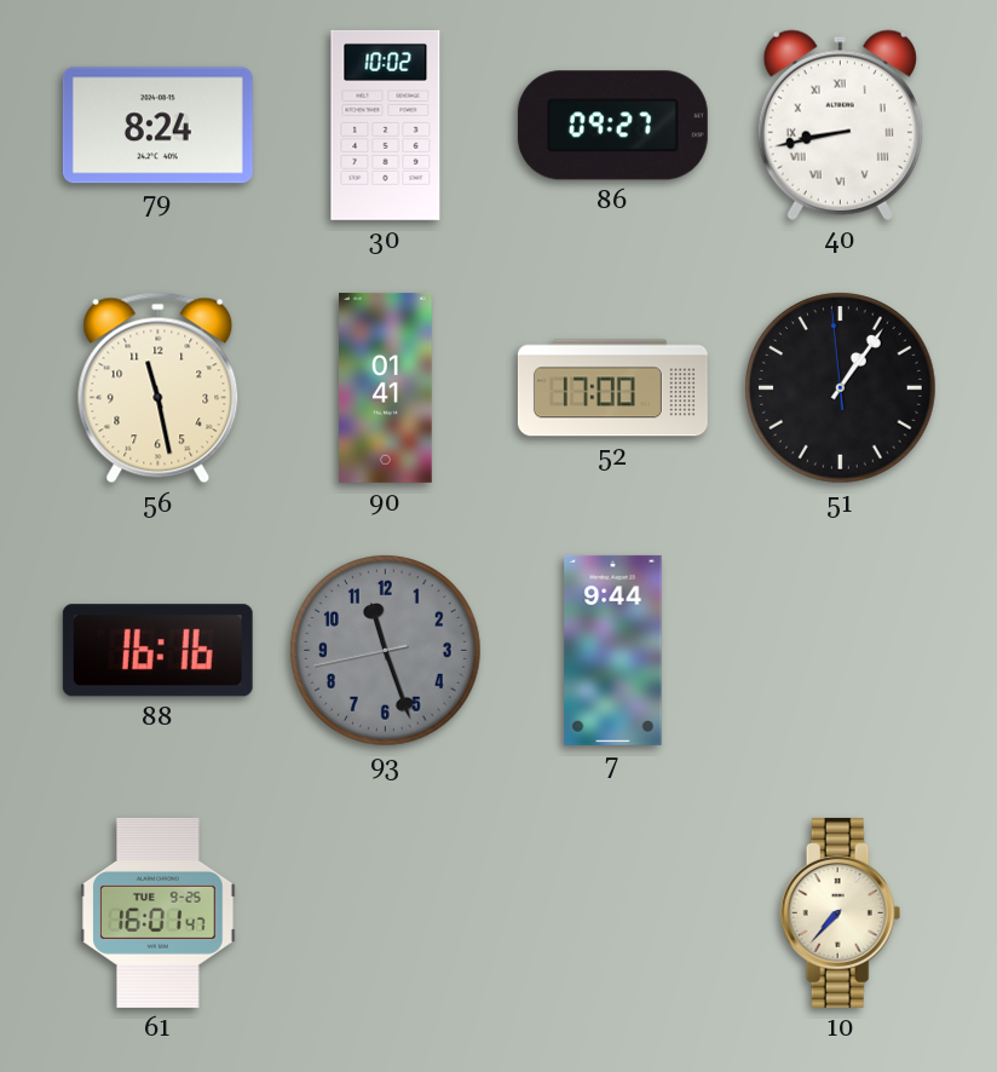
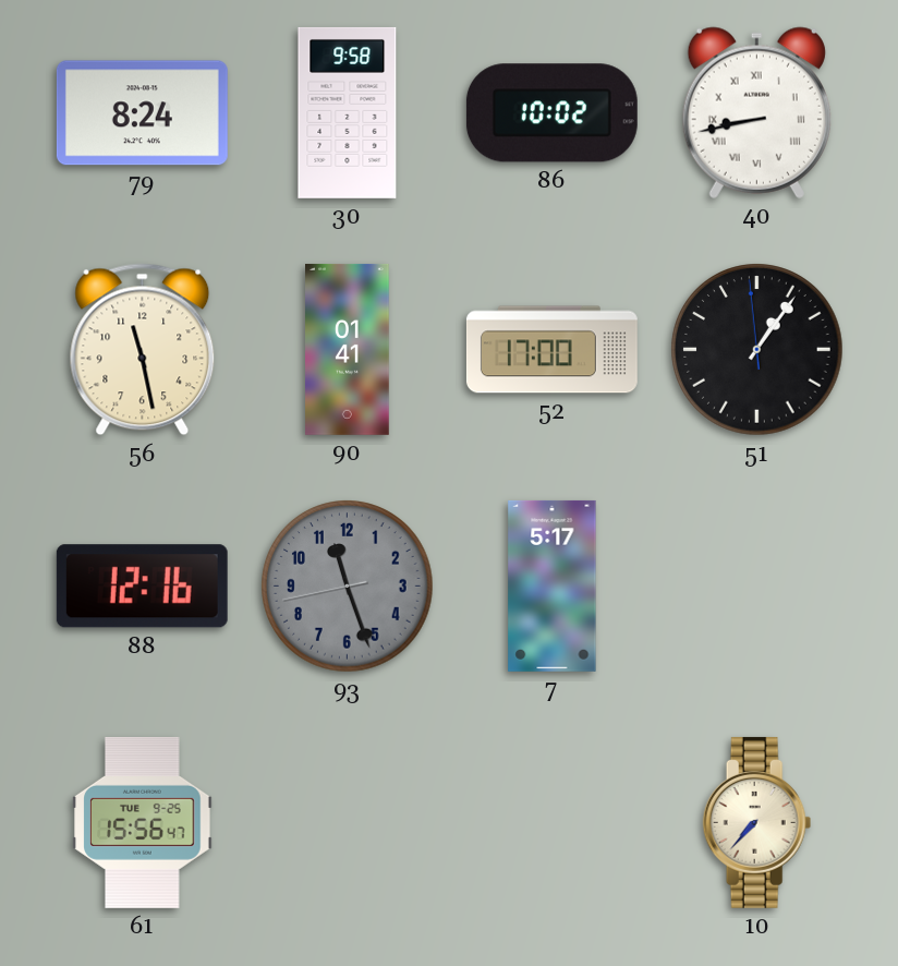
30: 10:02 -> 9:58
86: 09:27 -> 10:02
88: 16:16 -> 12:16
7: 9:44 -> 5:17
61: 16:01 -> 15:56
